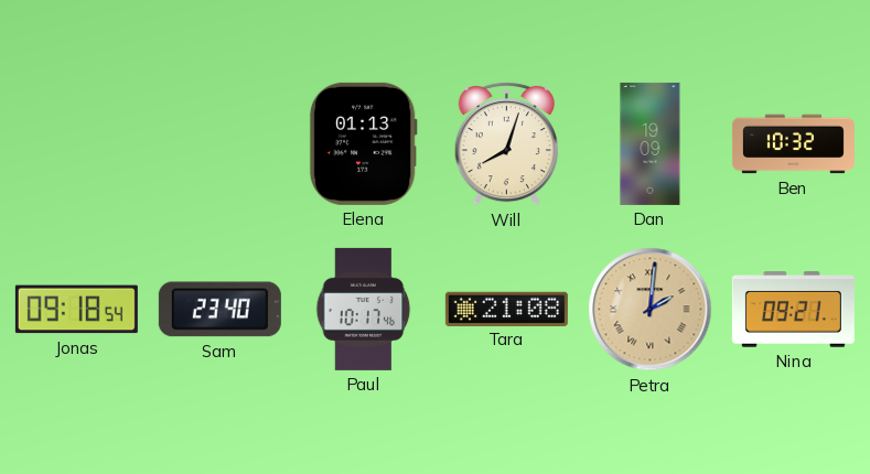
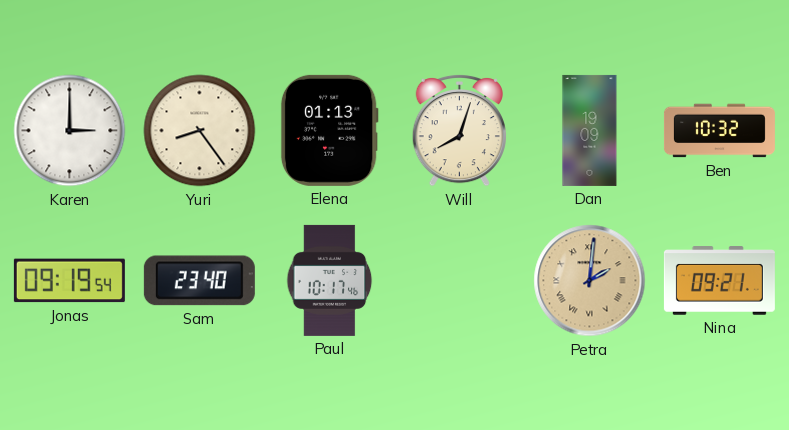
Karen: none -> 3:00
Yuri: none -> 8:24
Jonas: 09:18 -> 09:19
Tara: 21:08 -> none
